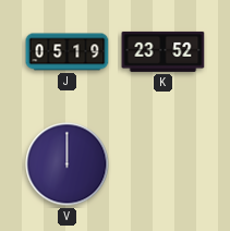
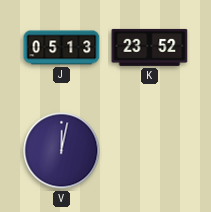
J: 05:19 -> 05:13
V: 12:00 -> 12:02
